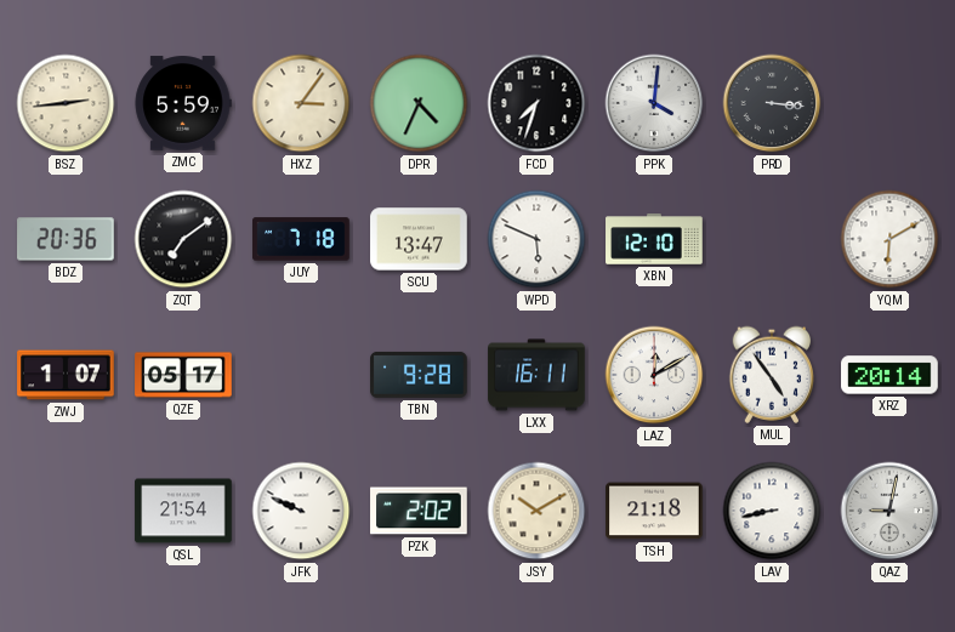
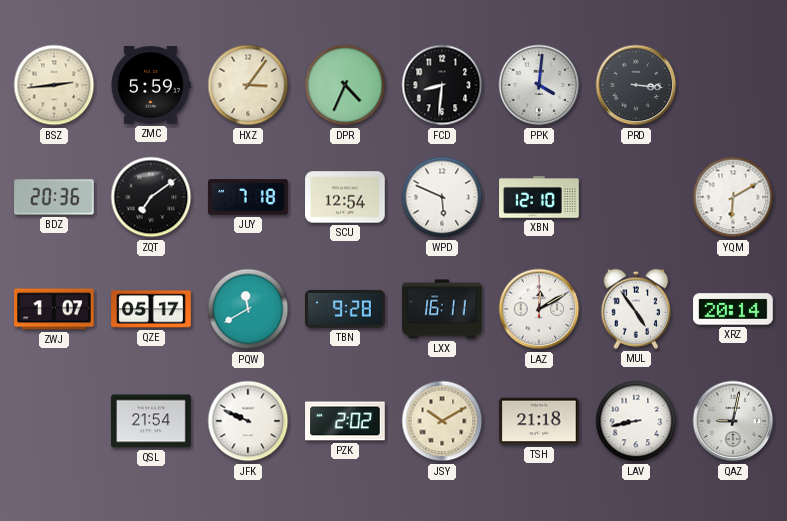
FCD: 7:33 -> 8:31
SCU: 13:47 -> 12:54
PQW: none -> 11:40
